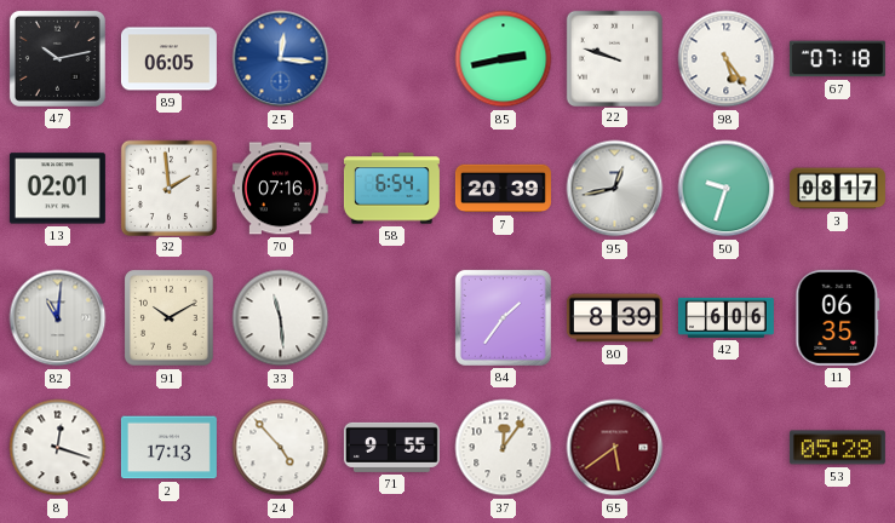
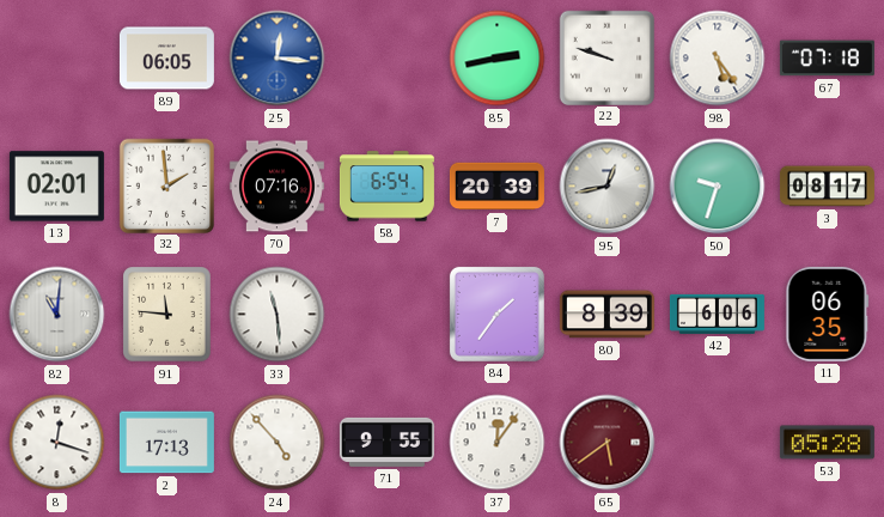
47: 10:13 -> none
91: 10:10 -> 11:46
